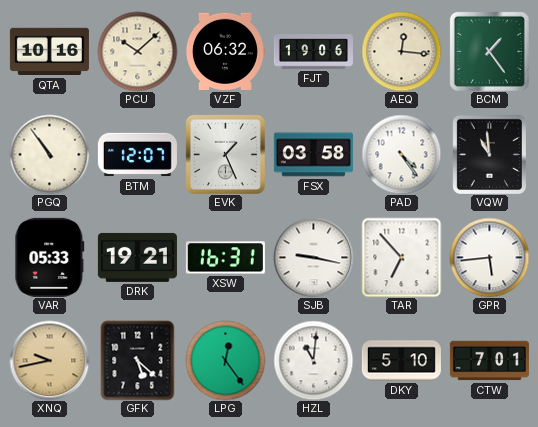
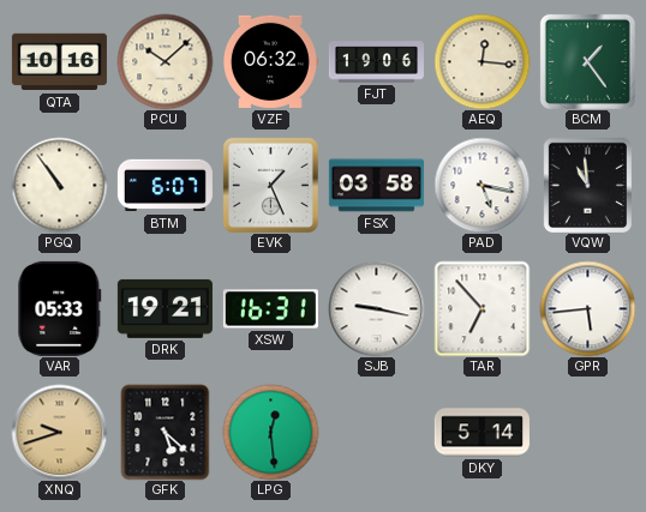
BTM: 12:07 -> 6:07
PAD: 4:24 -> 5:17
XNQ: 9:43 -> 9:42
LPG: 12:24 -> 12:29
HZL: 11:01 -> none
DKY: 5:10 -> 5:14
CTW: 7:01 -> none
